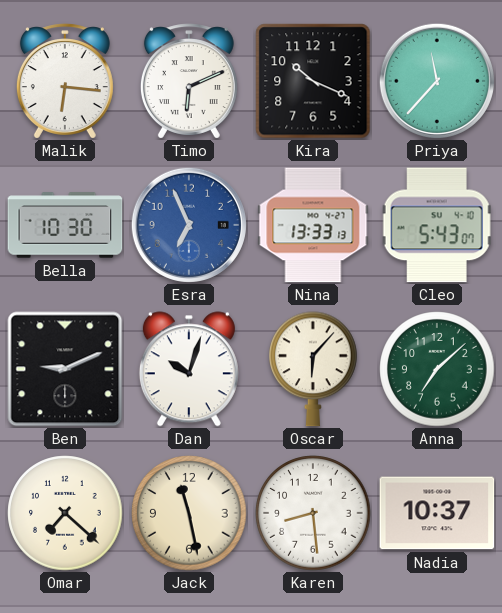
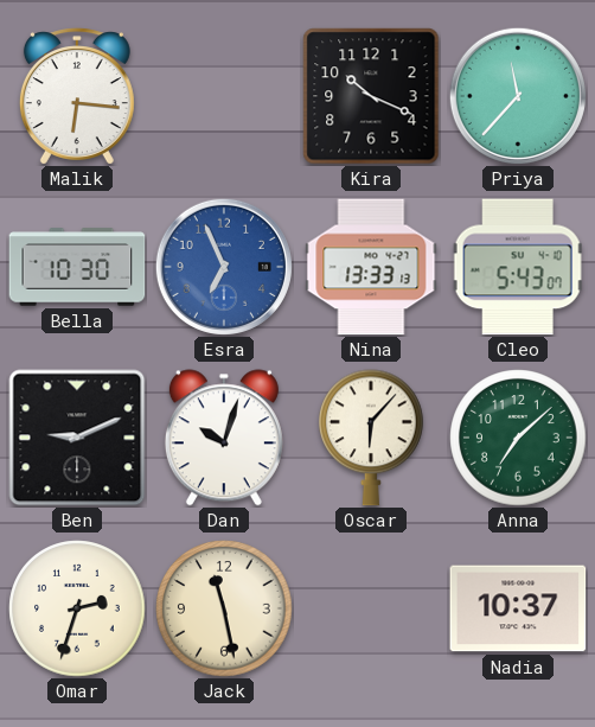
Timo: 6:11 -> none
Omar: 7:22 -> 2:33
Karen: 8:29 -> none
